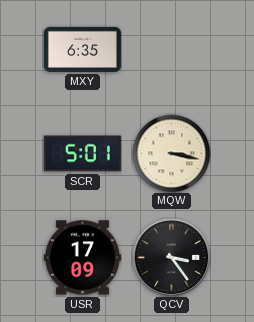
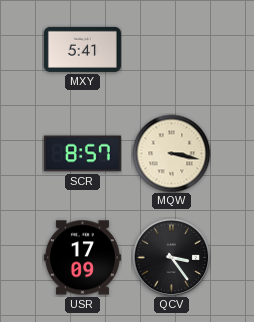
MXY: 6:35 -> 5:41
SCR: 5:01 -> 8:57
